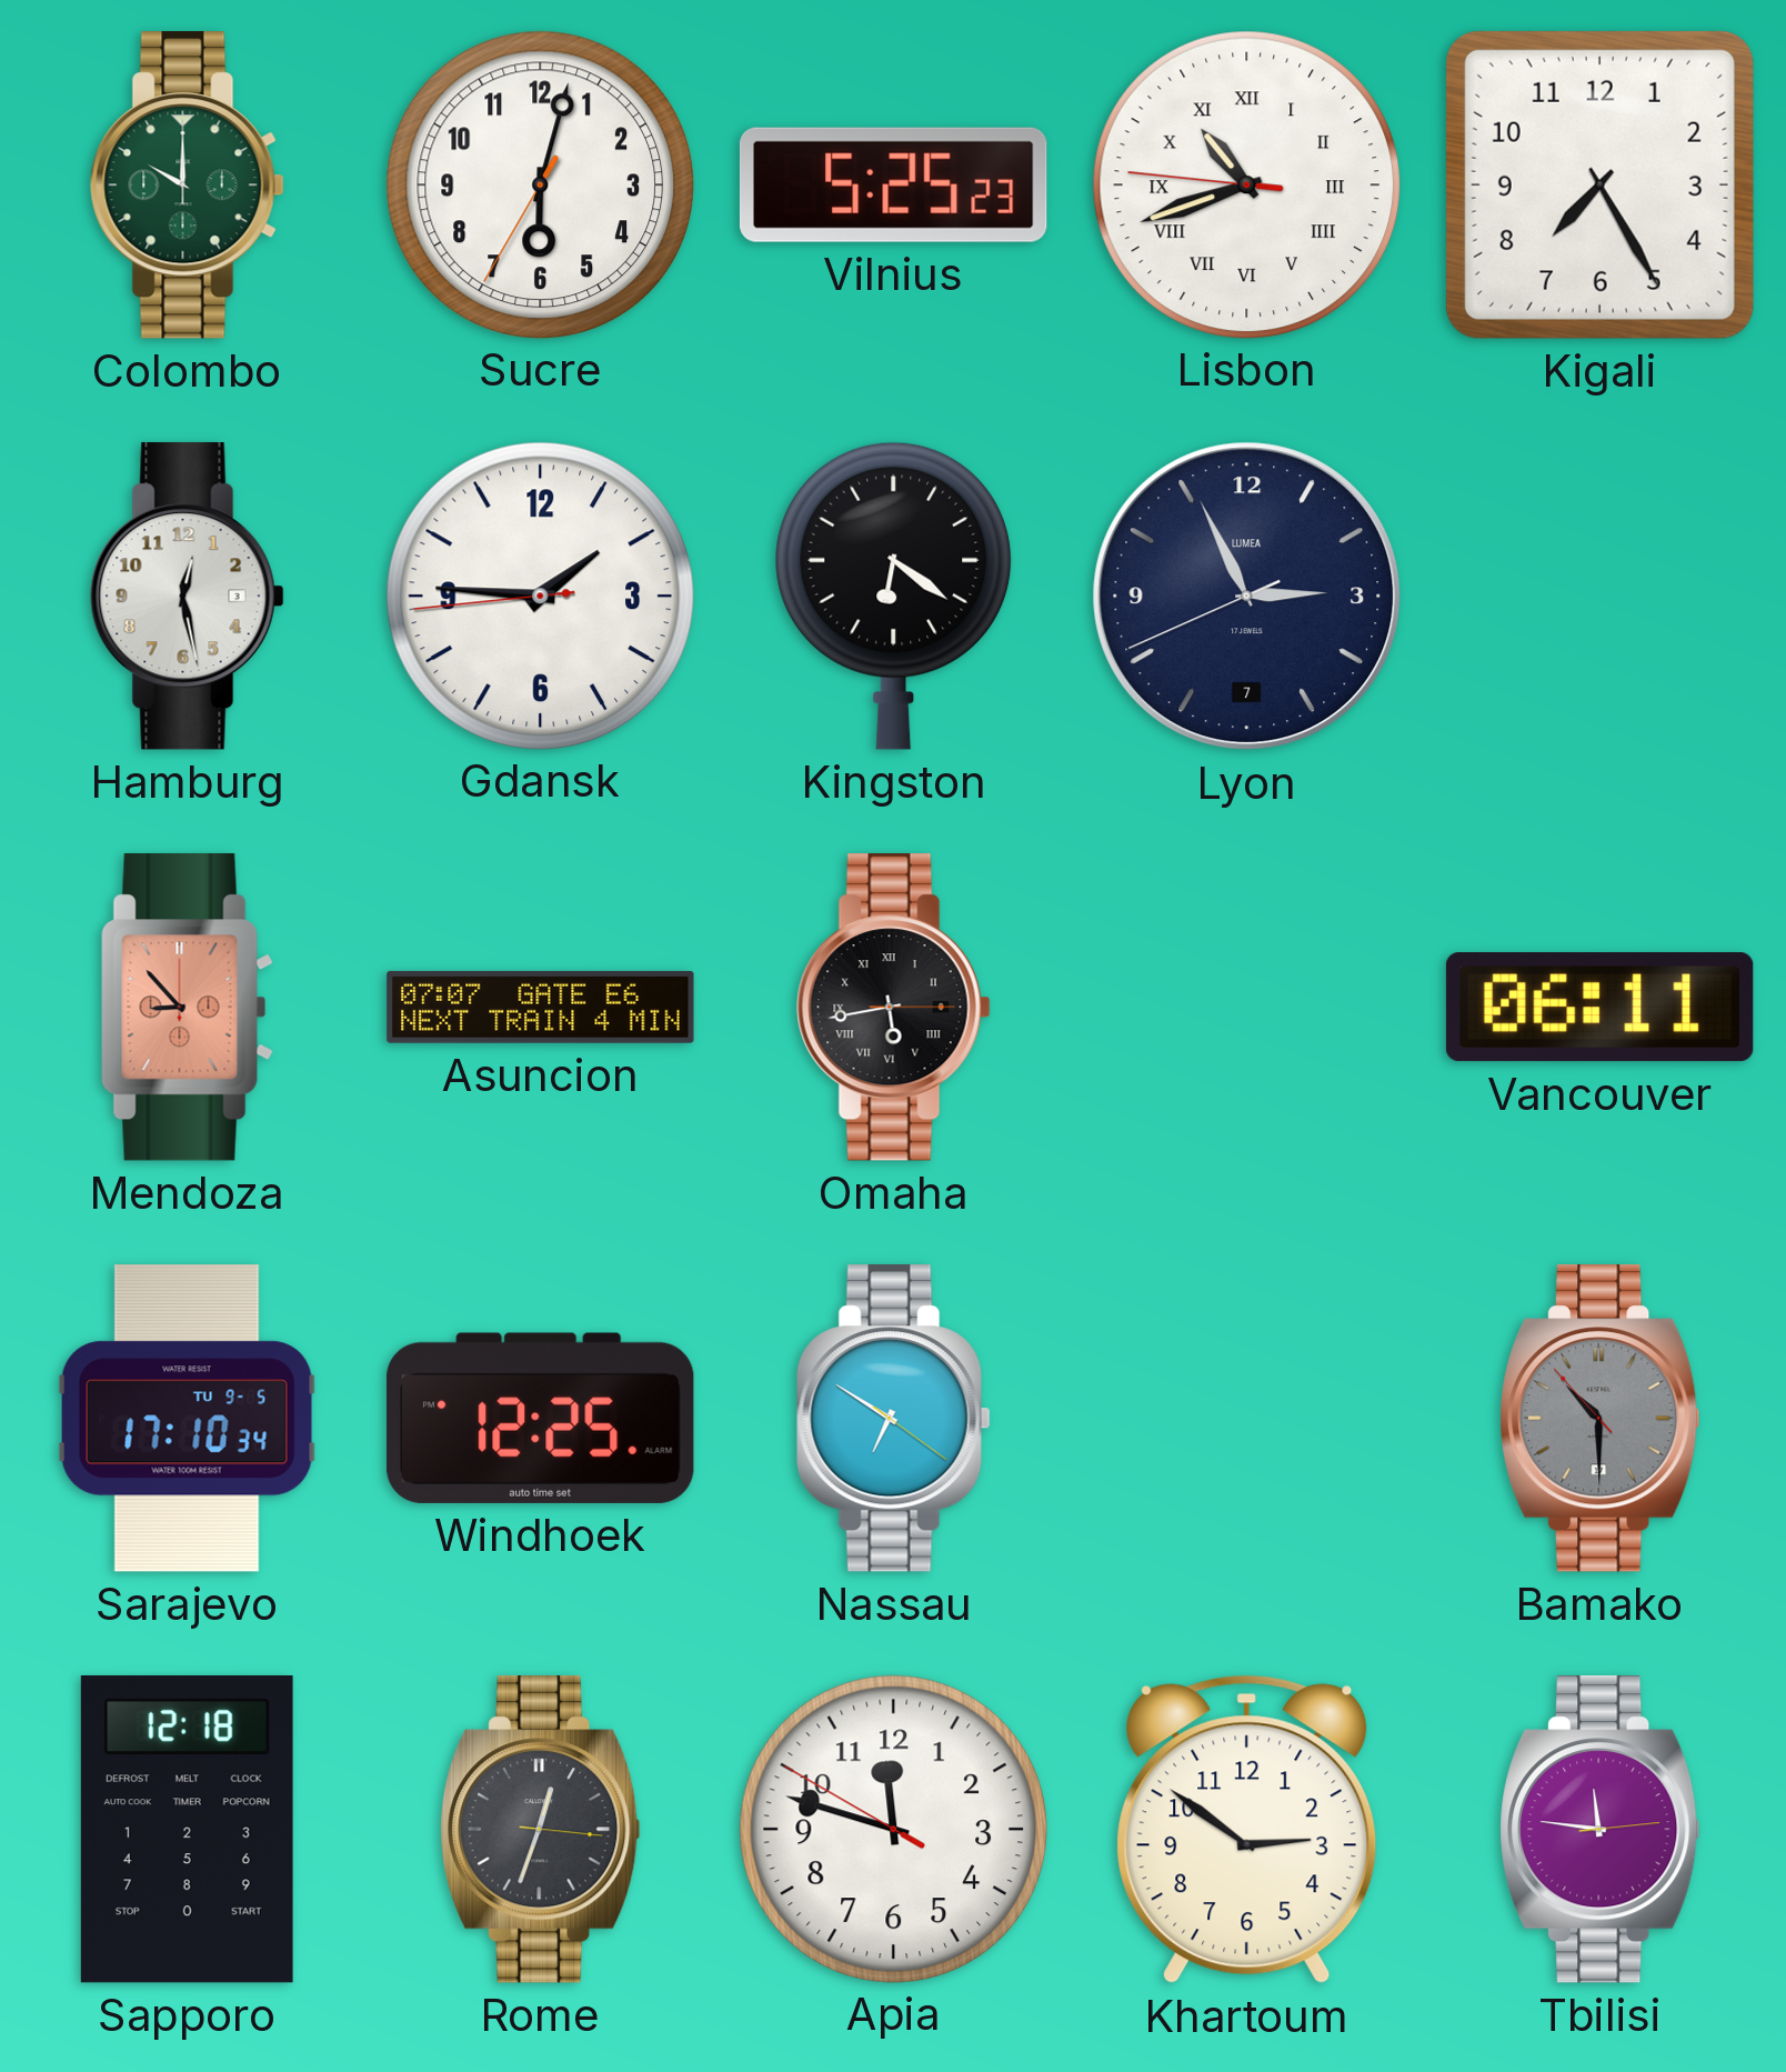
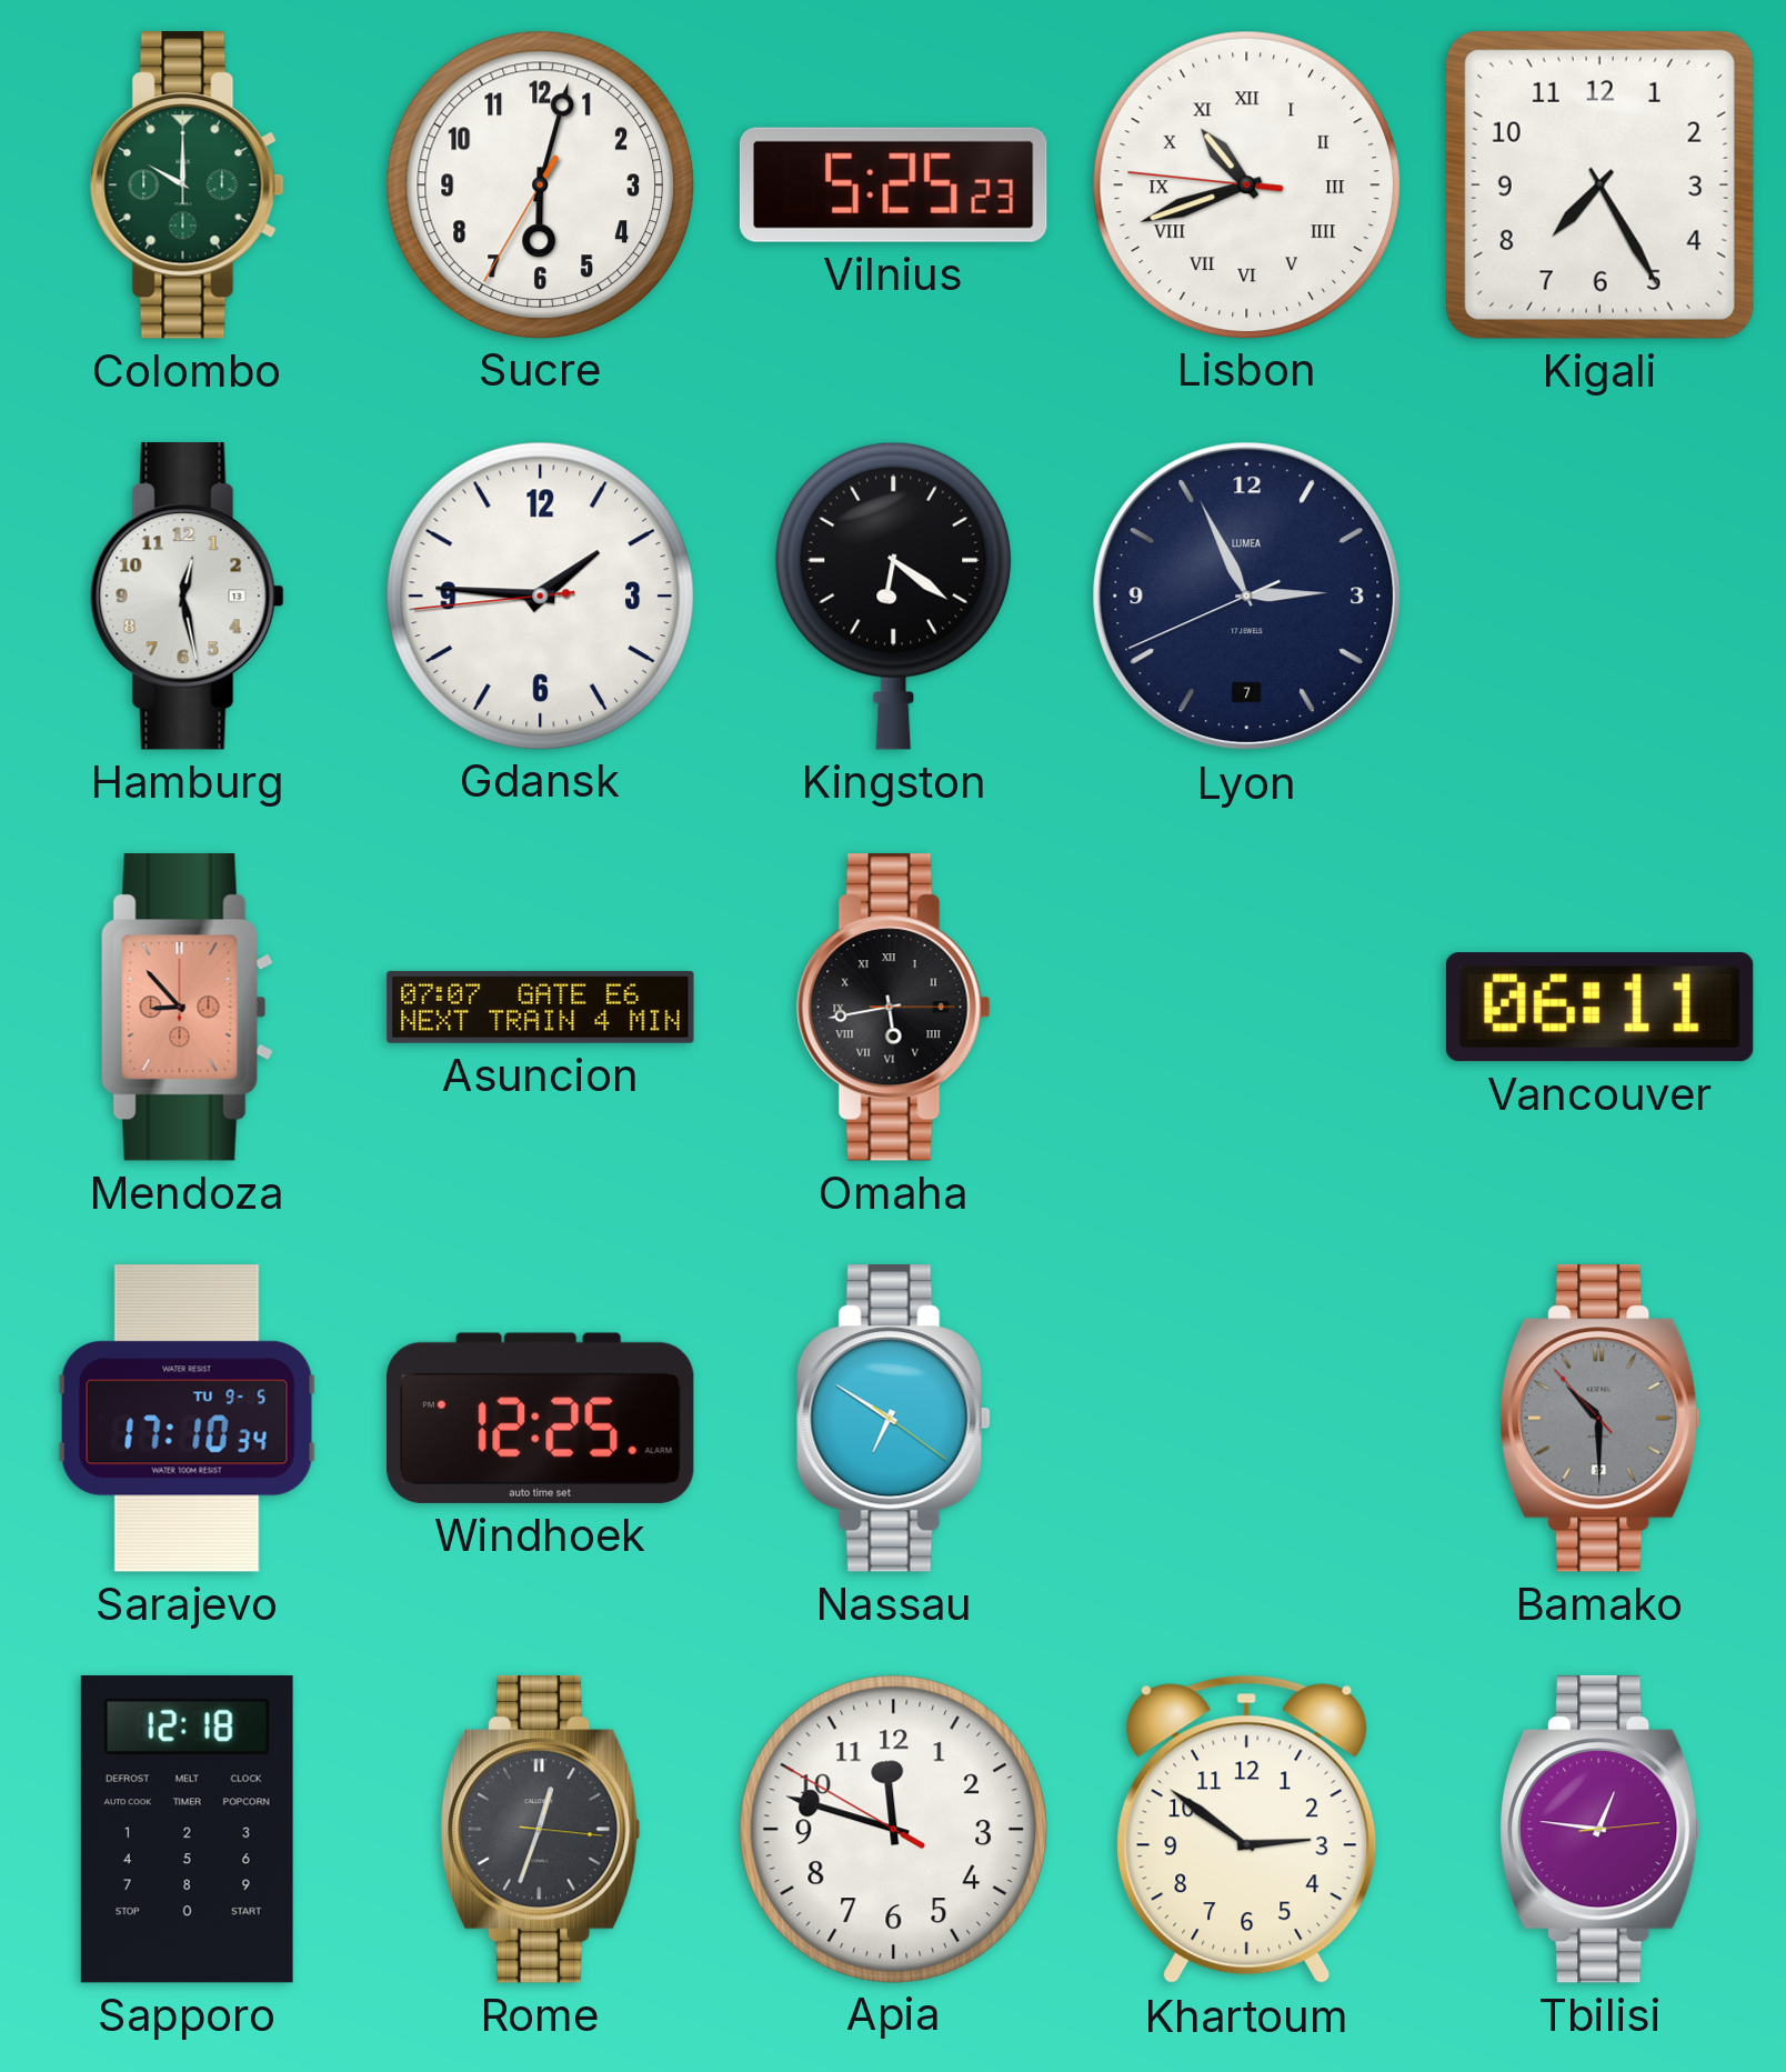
Hamburg date: 3 -> 13
Tbilisi: 11:46 -> 12:46
